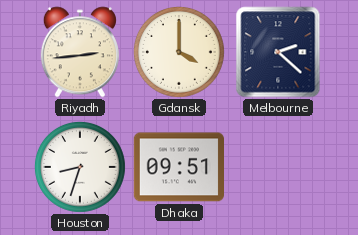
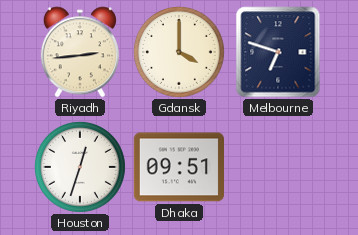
Melbourne: 2:22 -> 6:48
Houston: 8:33 -> 12:33
